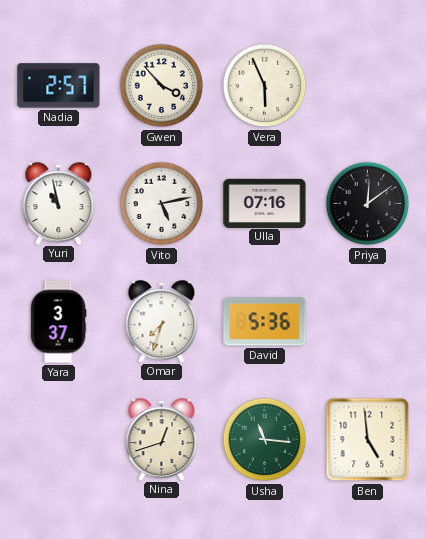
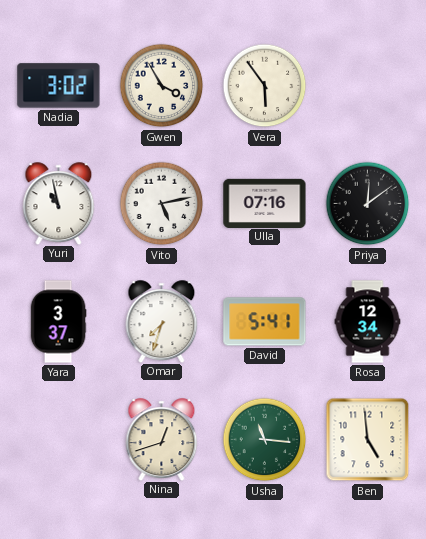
Nadia: 2:57 -> 3:02
Gwen: 3:53 -> 3:55
Vera: 5:56 -> 5:54
David: 5:36 -> 5:41
Rosa: none -> 12:34
